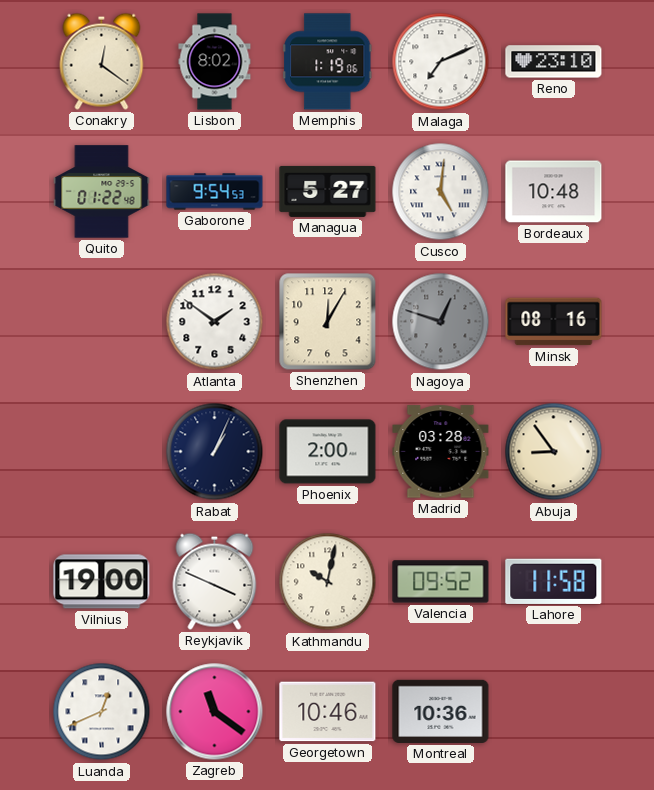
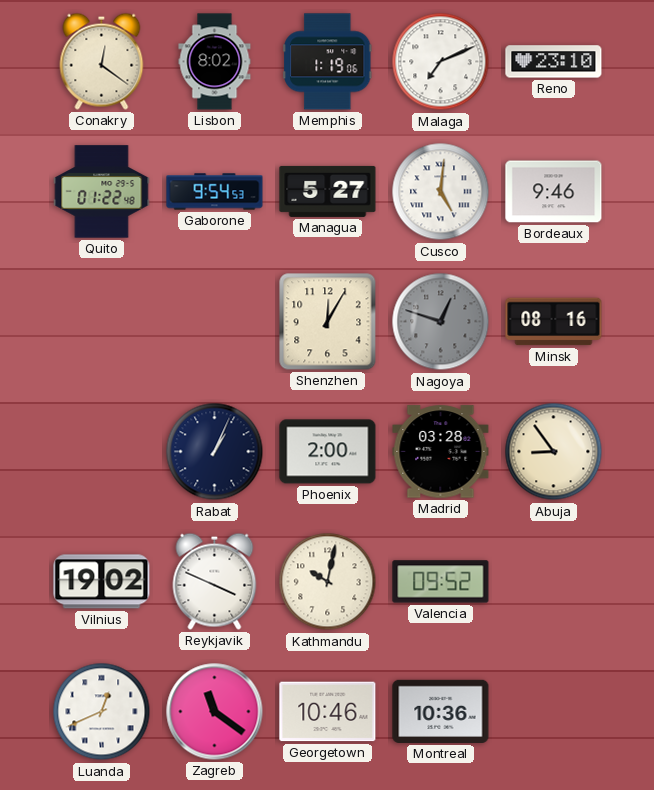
Bordeaux: 10:48 -> 9:46
Atlanta: 1:51 -> none
Vilnius: 19:00 -> 19:02
Lahore: 11:58 -> none
